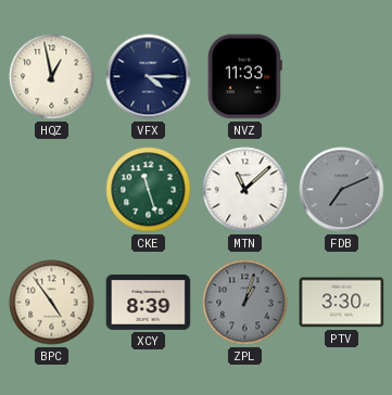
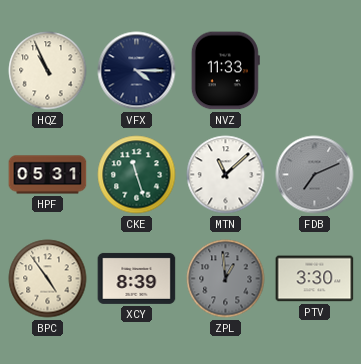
HQZ: 12:58 -> 10:56
HPF: none -> 05:31
ZPL: 1:03 -> 12:59
